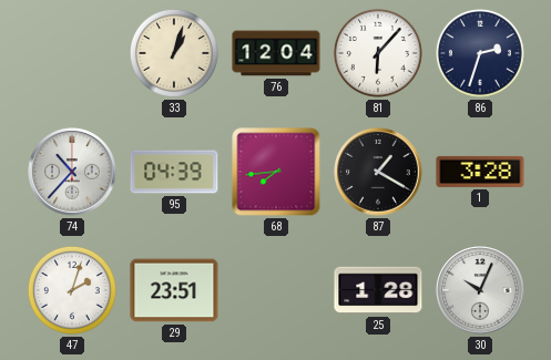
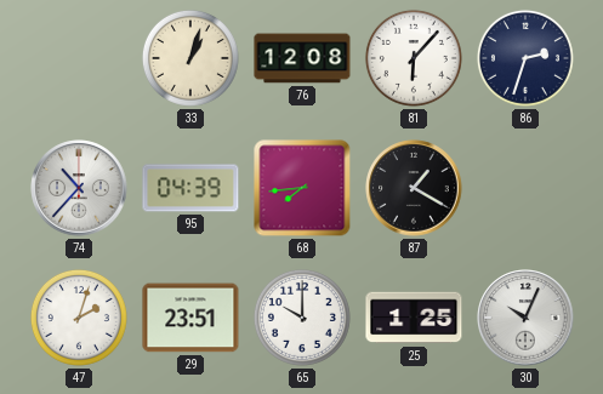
76: 12:04 -> 12:08
1: 3:28 -> none
65: none -> 10:00
25: 1:28 -> 1:25
